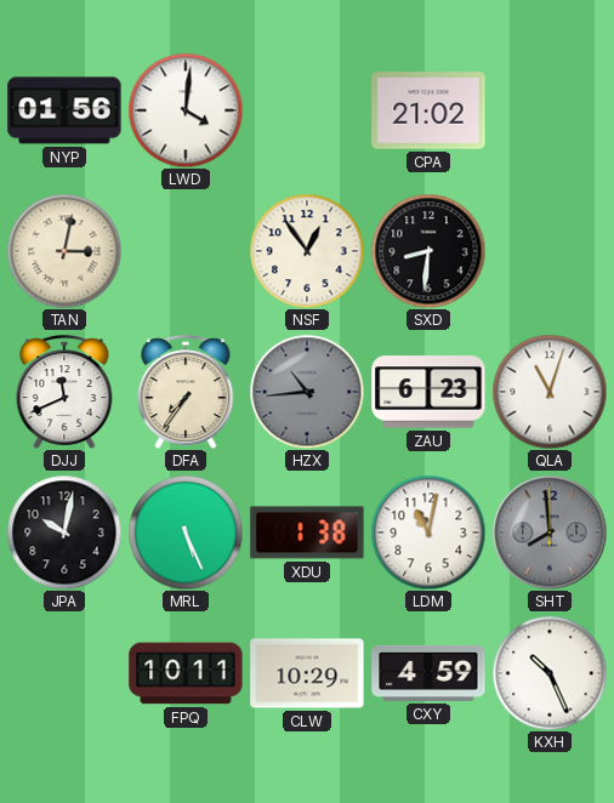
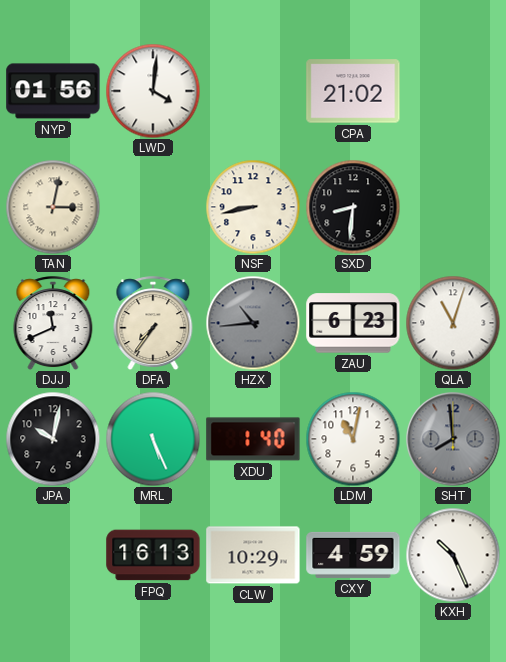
NSF: 12:54 -> 8:43
XDU: 1:38 -> 1:40
FPQ: 10:11 -> 16:13
